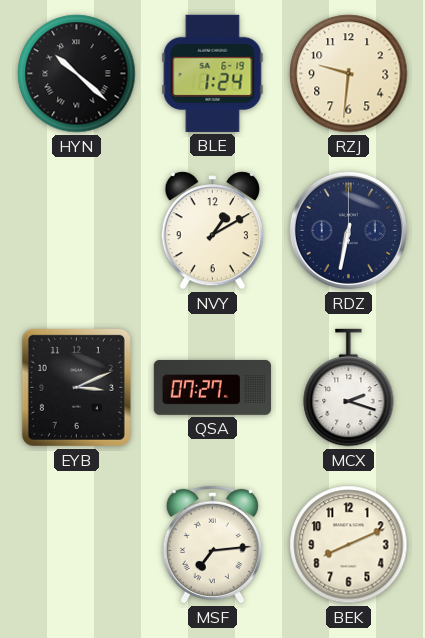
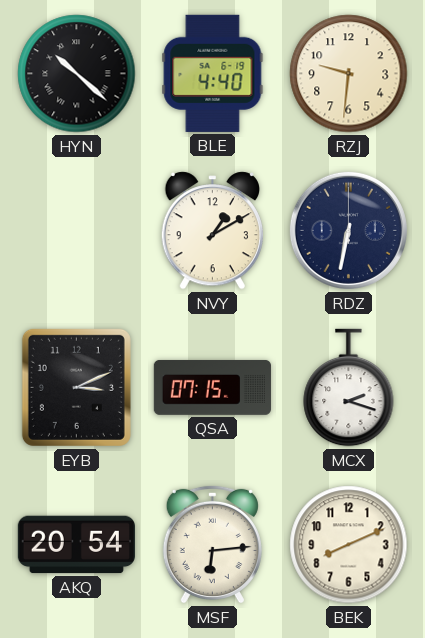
BLE: 1:24 -> 4:40
QSA: 07:27 -> 07:15
AKQ: none -> 20:54
MSF: 7:14 -> 6:14
